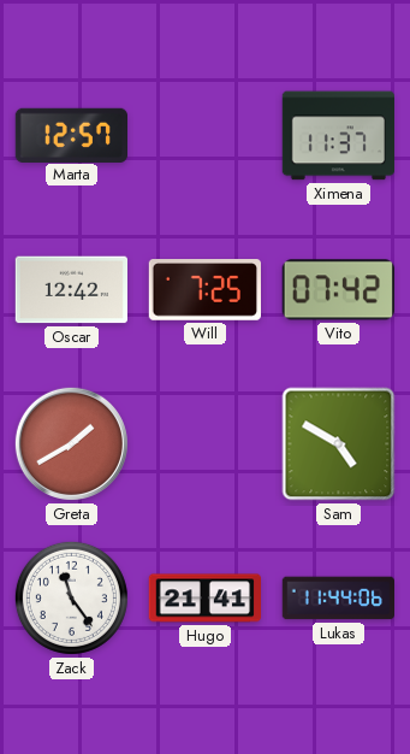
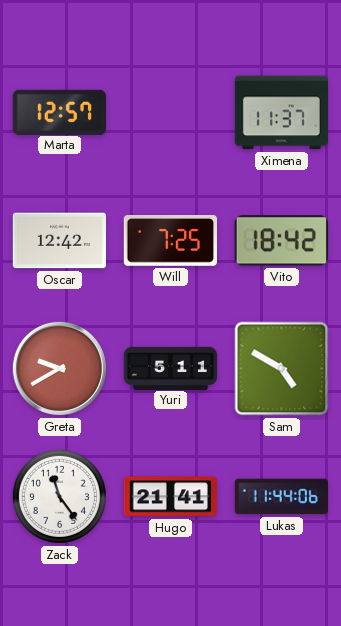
Vito: 07:42 -> 18:42
Greta: 1:40 -> 9:40
Yuri: none -> 5:11
